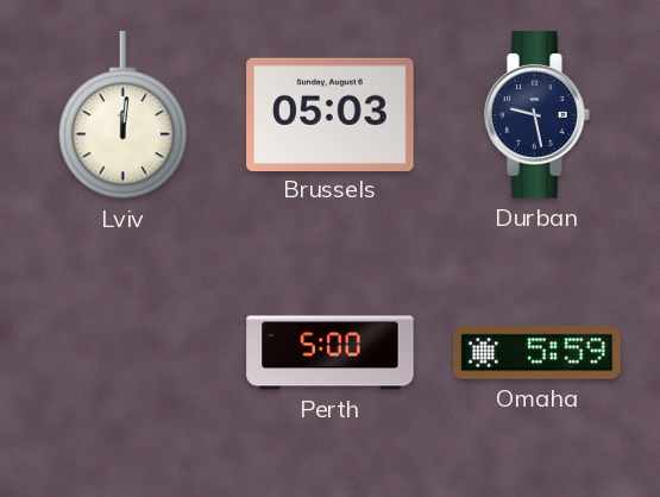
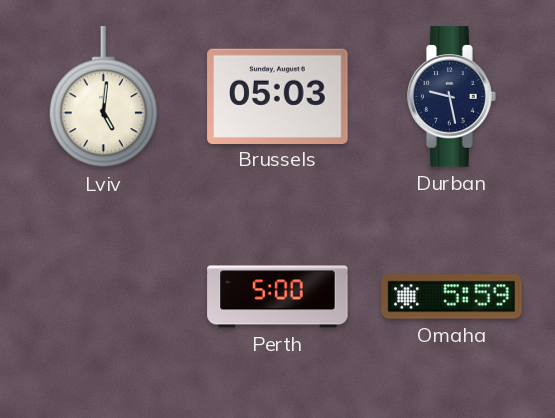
Lviv: 12:01 -> 5:01
